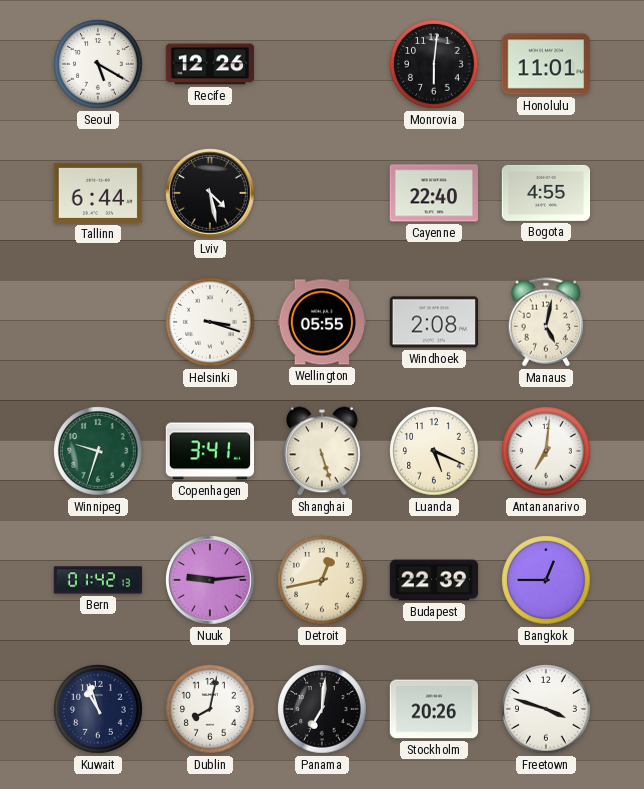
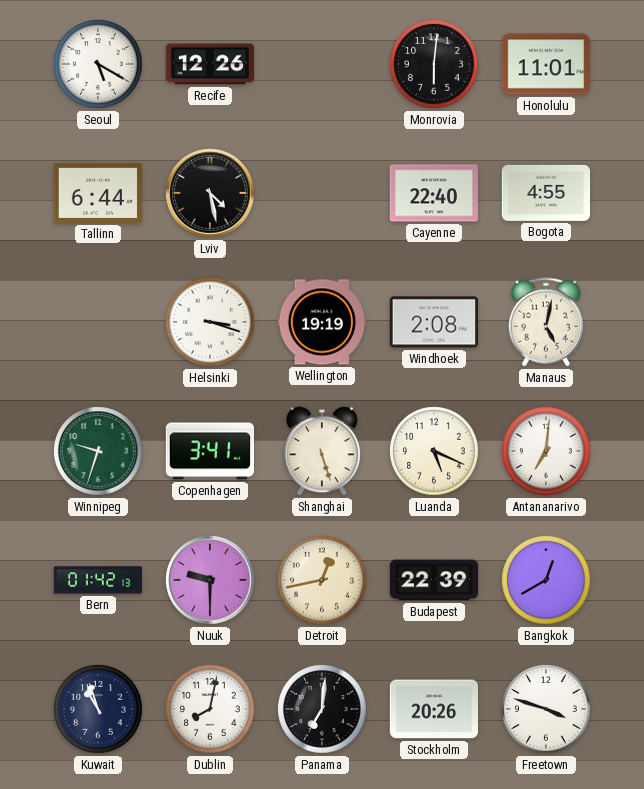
Wellington: 05:55 -> 19:19
Nuuk: 9:14 -> 9:30
Bangkok: 12:45 -> 12:40
